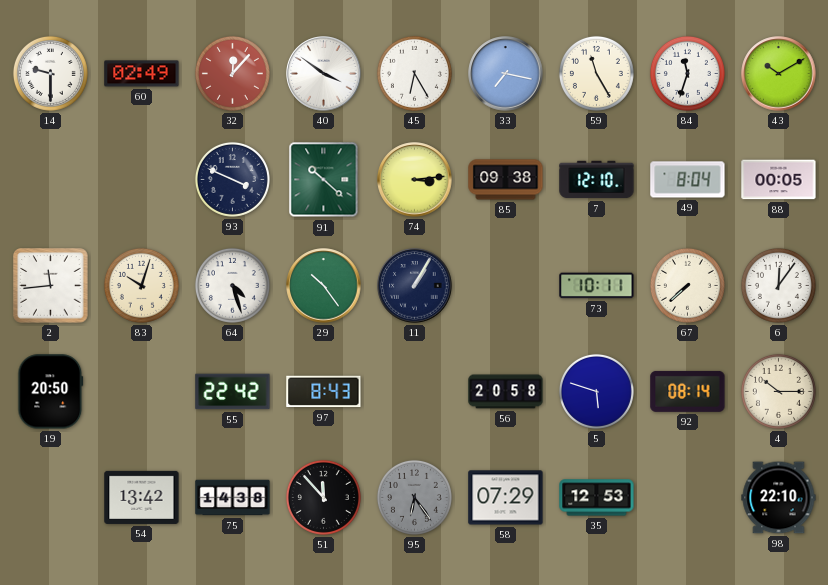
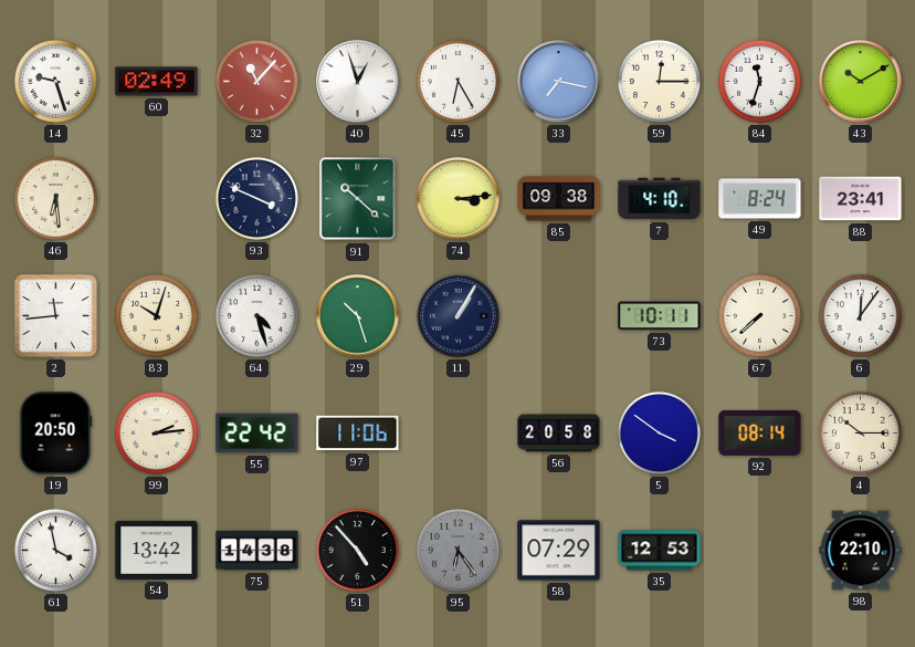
14: 9:30 -> 9:27
32: 12:07 -> 11:07
40: 3:51 -> 12:57
59: 11:25 -> 12:15
46: none -> 6:29
7: 12:10 -> 4:10
49: 8:04 -> 8:24
88: 00:05 -> 23:41
29: 10:24 -> 10:27
99: none -> 2:14
97: 8:43 -> 11:06
5: 5:48 -> 3:51
61: none -> 3:58
51: 11:53 -> 4:53
